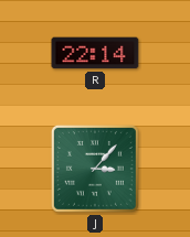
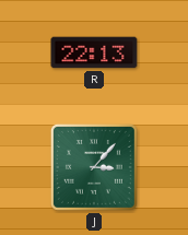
R: 22:14 -> 22:13
